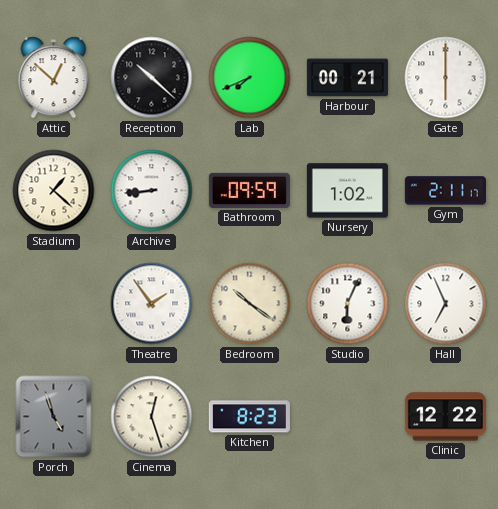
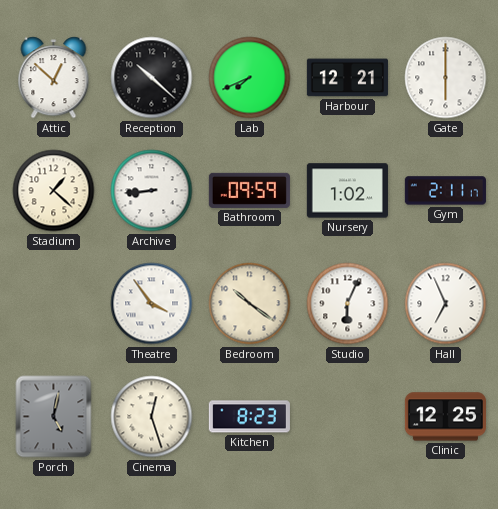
Harbour: 00:21 -> 12:21
Theatre: 1:54 -> 3:54
Porch: 4:57 -> 5:02
Clinic: 12:22 -> 12:25
